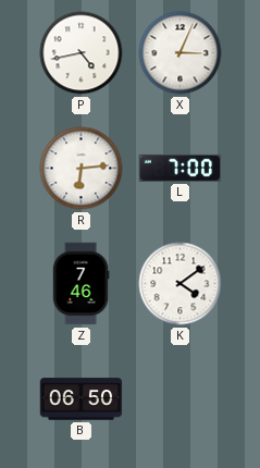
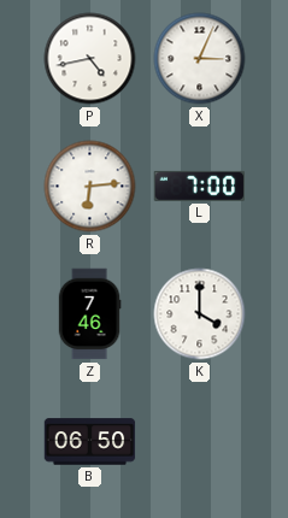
K: 4:09 -> 4:00
